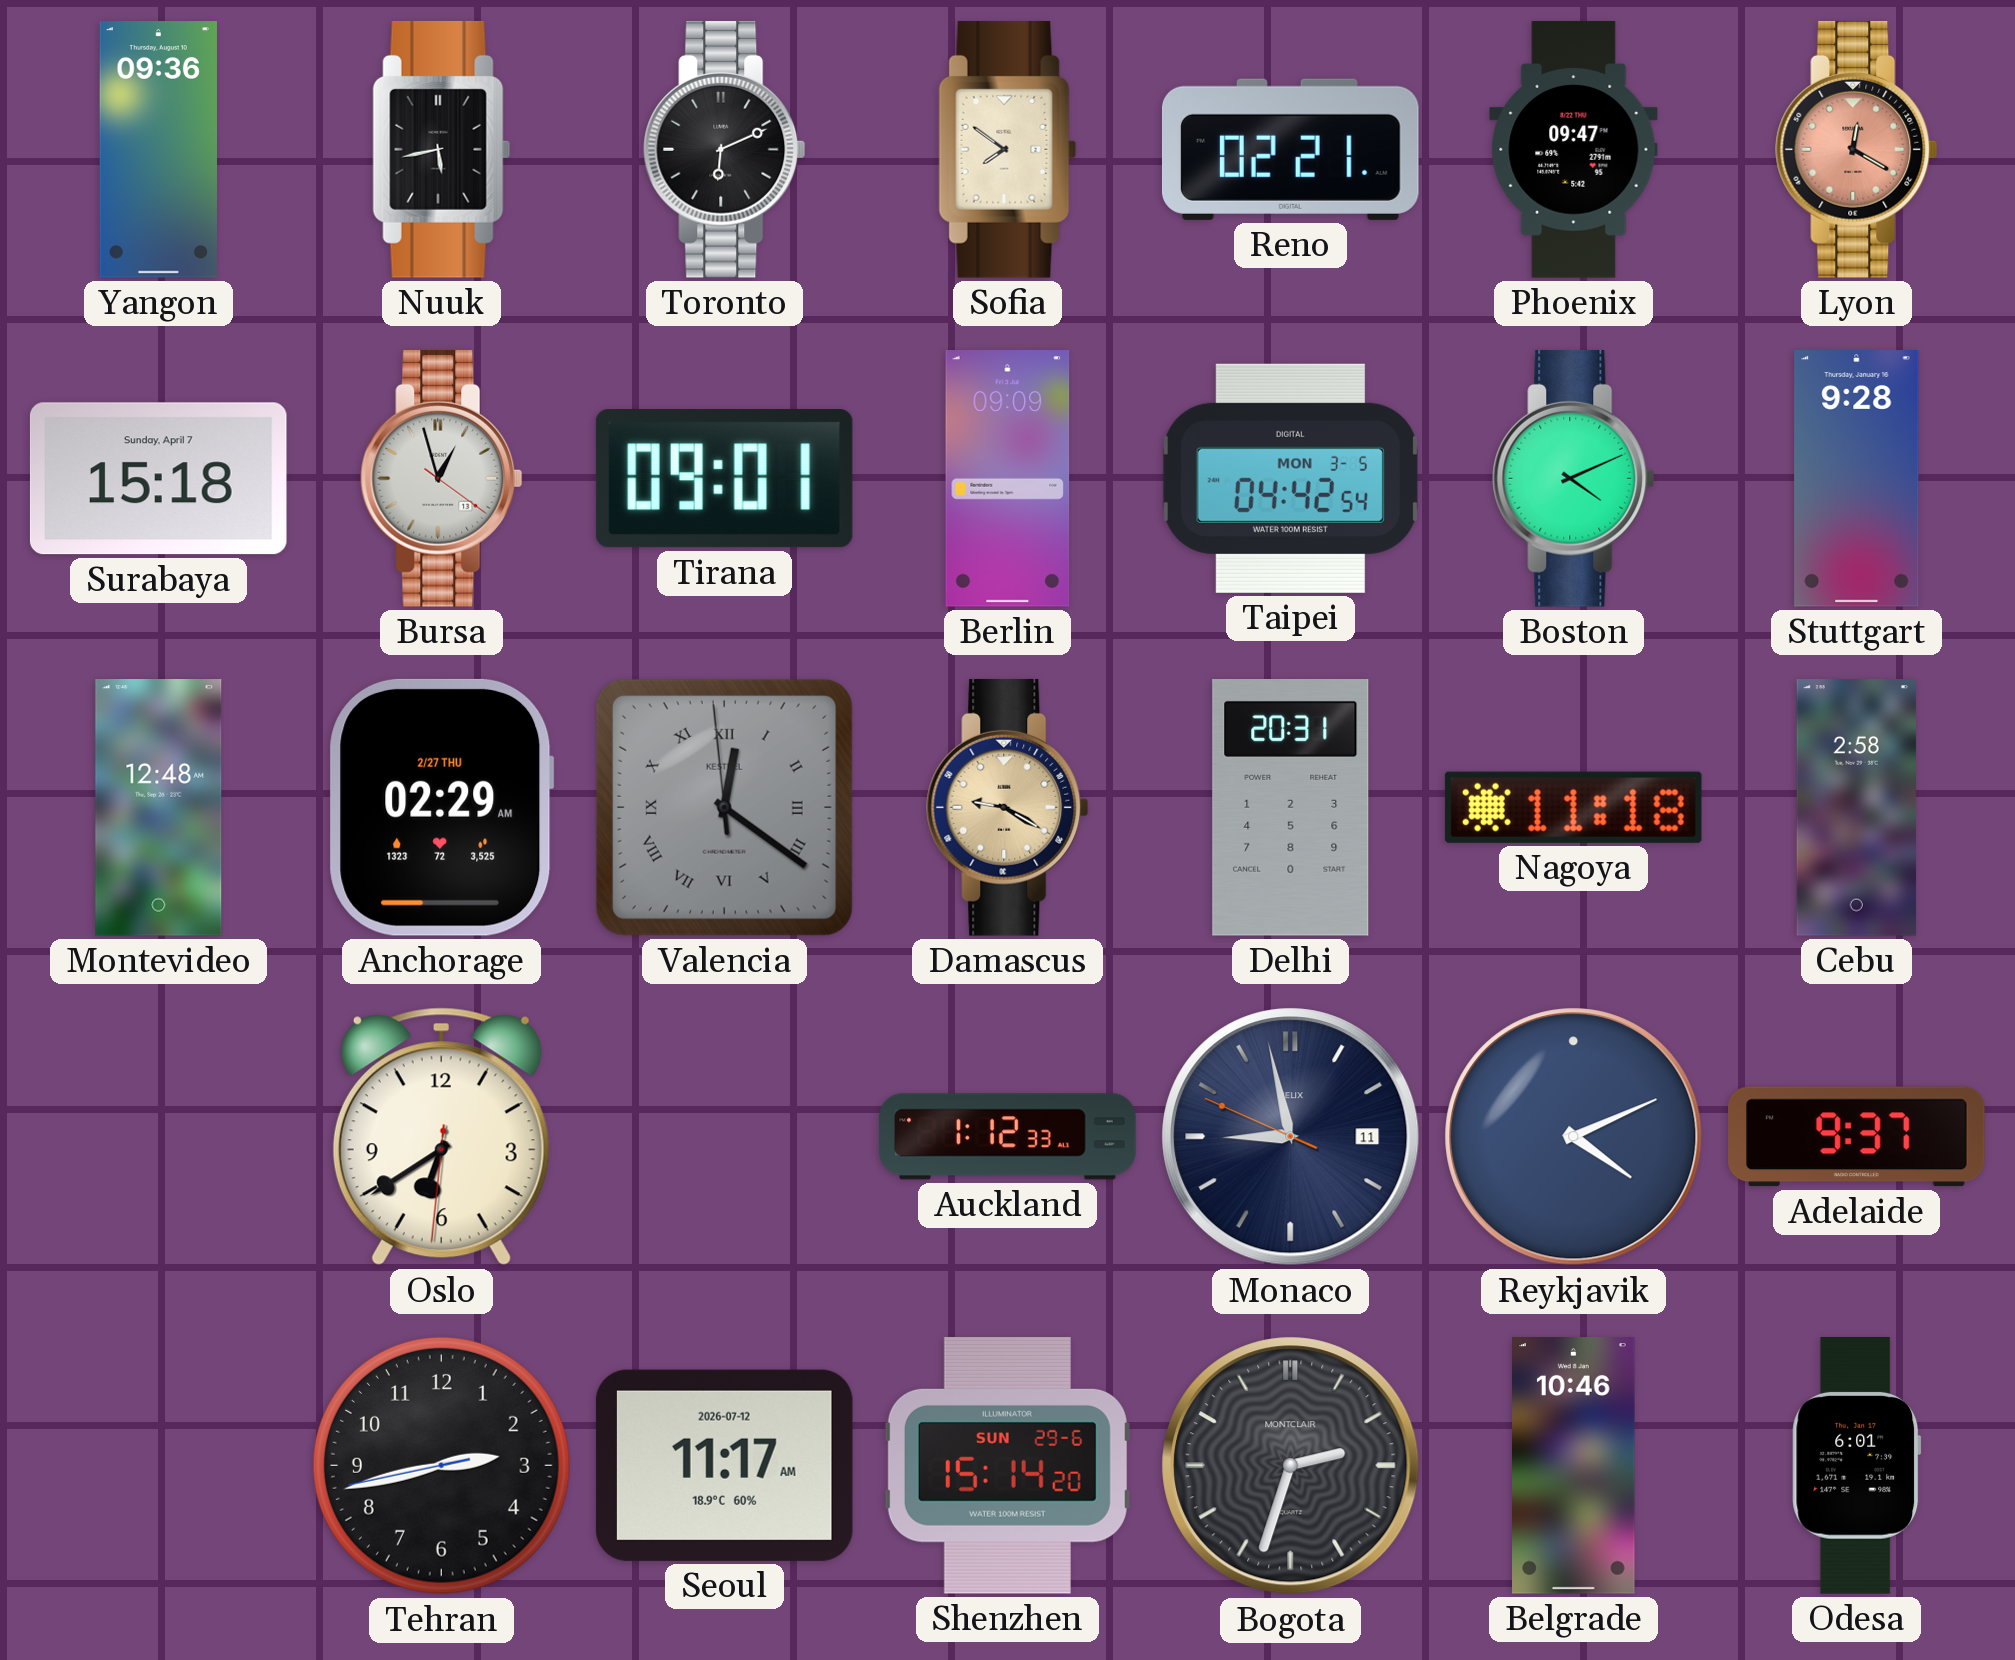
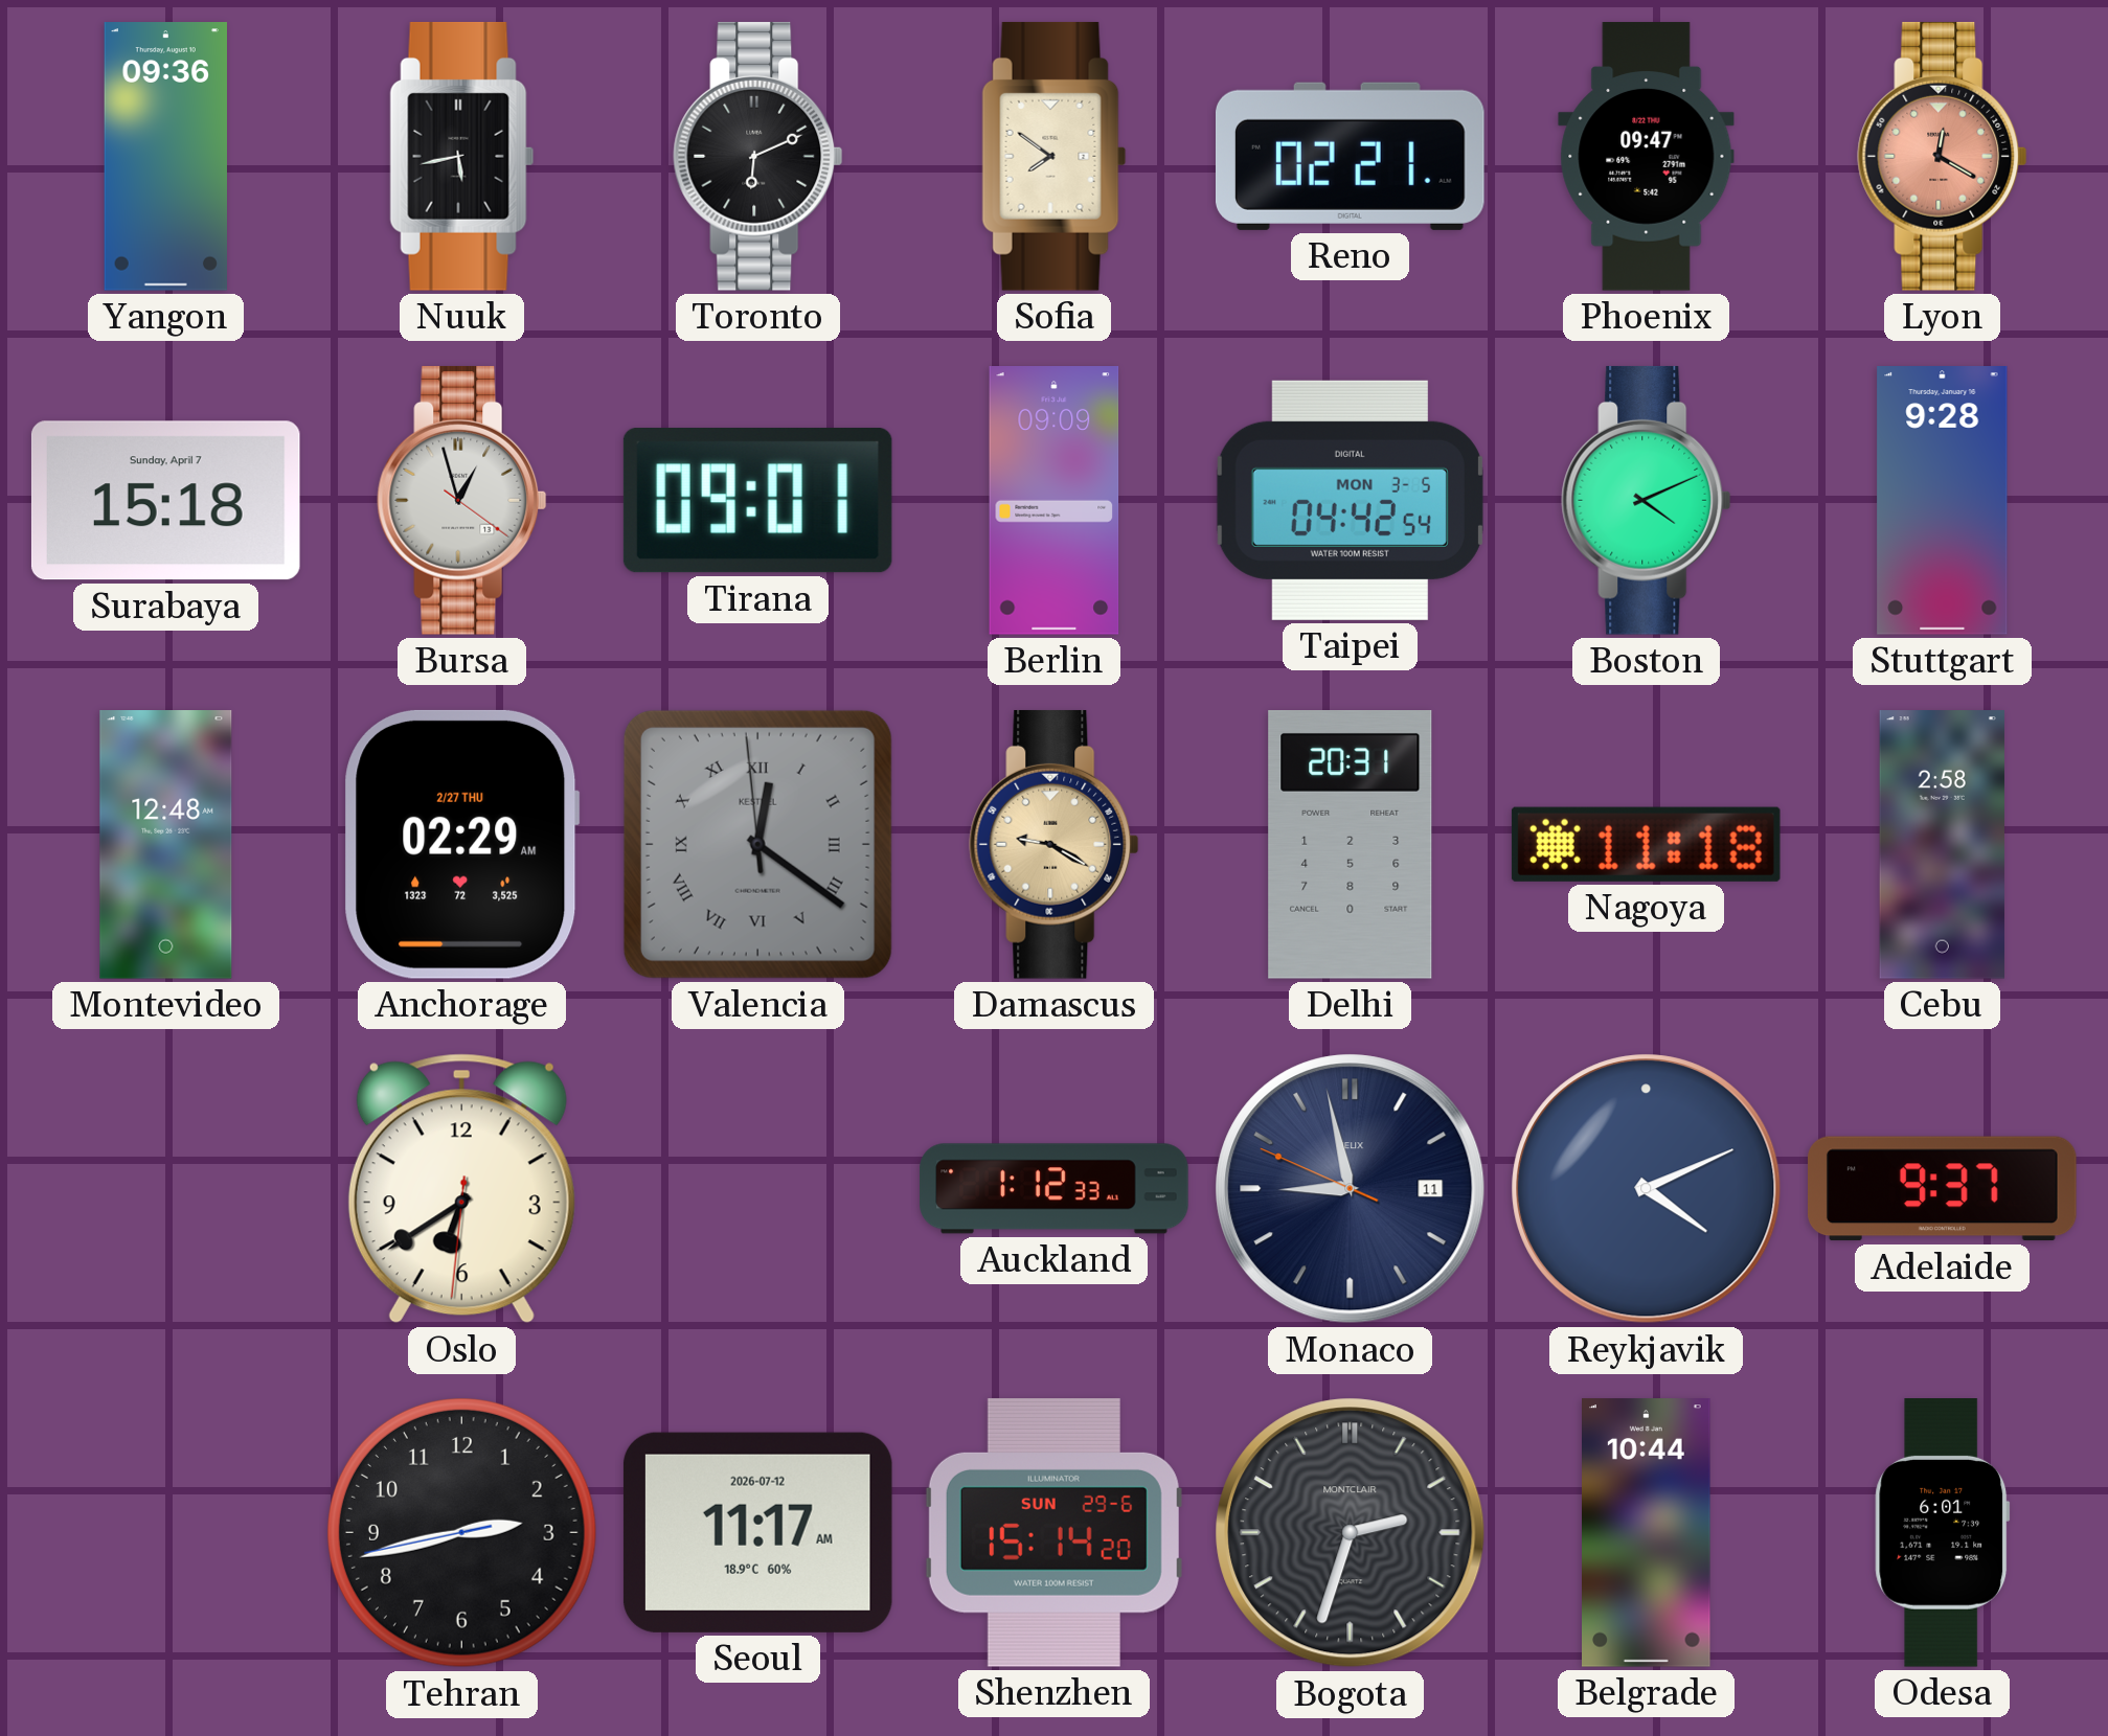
Belgrade: 10:46 -> 10:44
